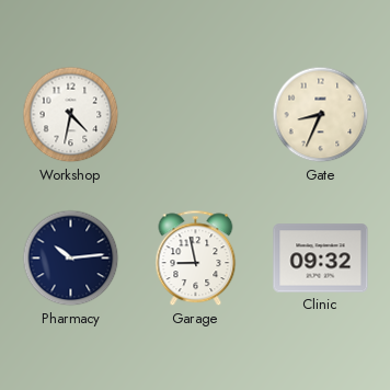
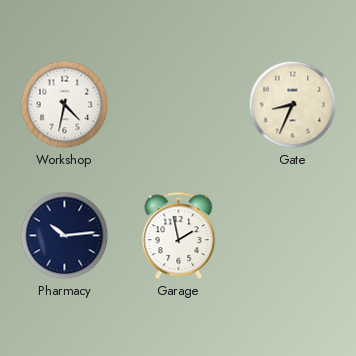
Garage: 8:58 -> 1:58
Clinic: 09:32 -> none
